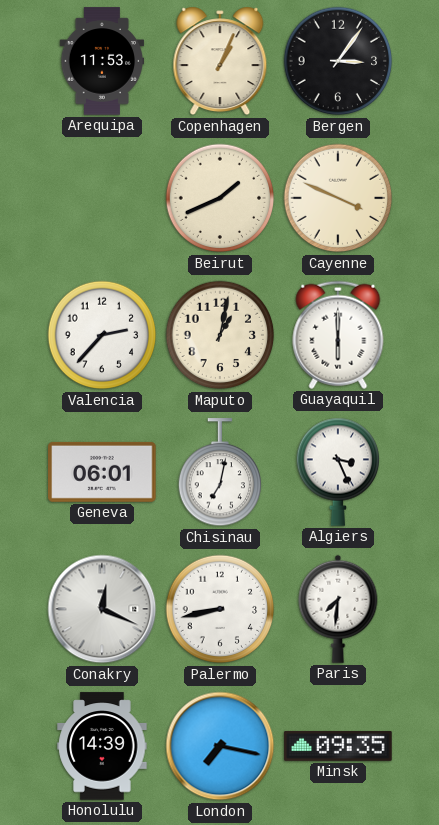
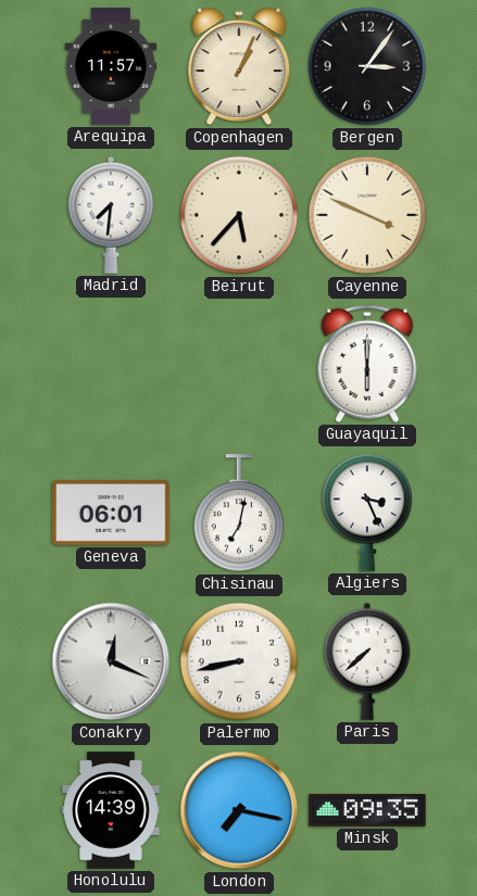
Arequipa: 11:53 -> 11:57
Madrid: none -> 7:31
Beirut: 1:41 -> 5:37
Valencia: 2:37 -> none
Maputo: 1:02 -> none
Paris: 7:31 -> 7:38
